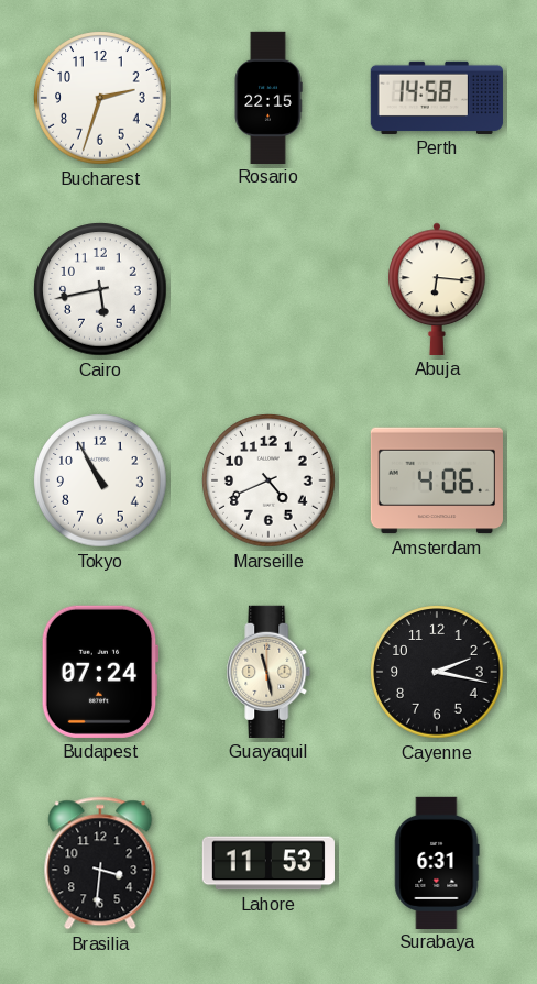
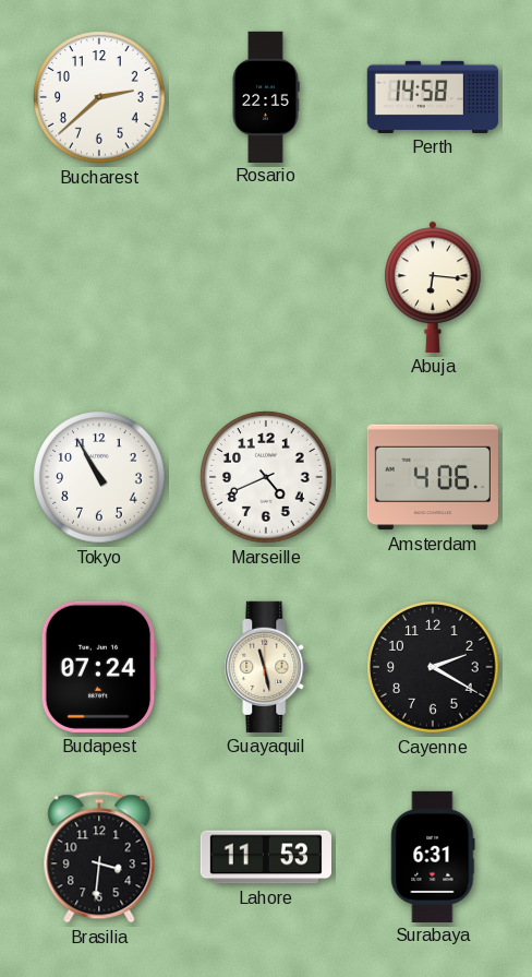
Bucharest: 2:33 -> 2:38
Cairo: 5:43 -> none
Cayenne: 2:17 -> 2:20
